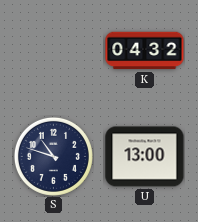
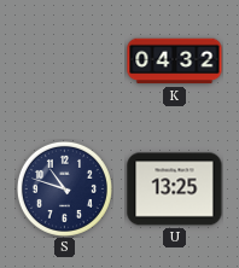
U: 13:00 -> 13:25
